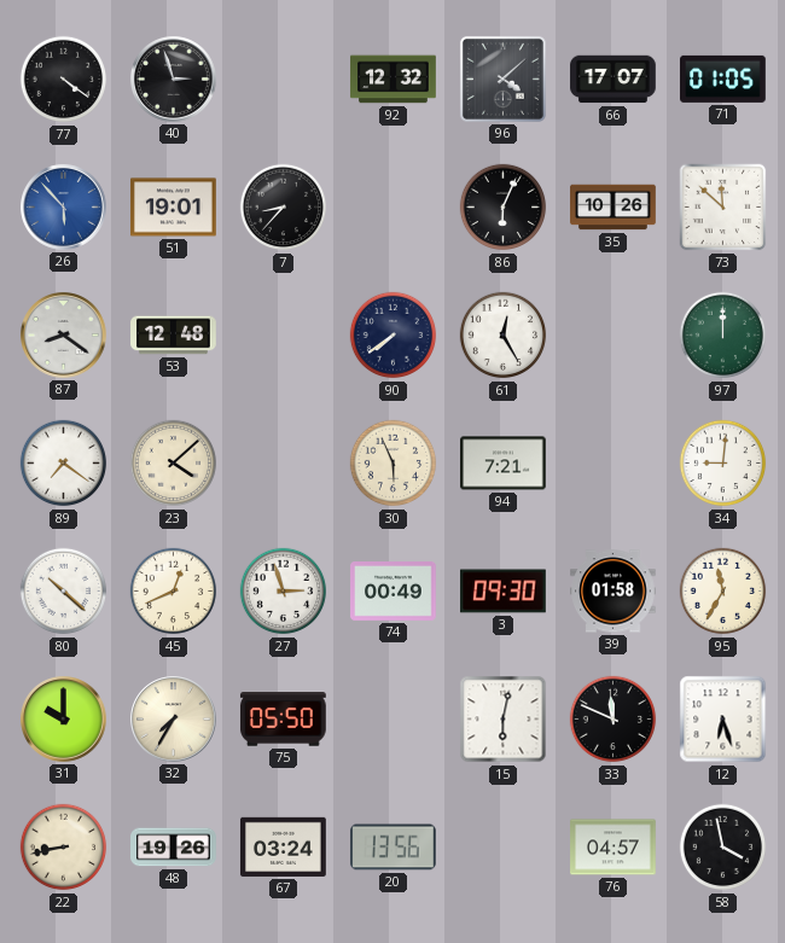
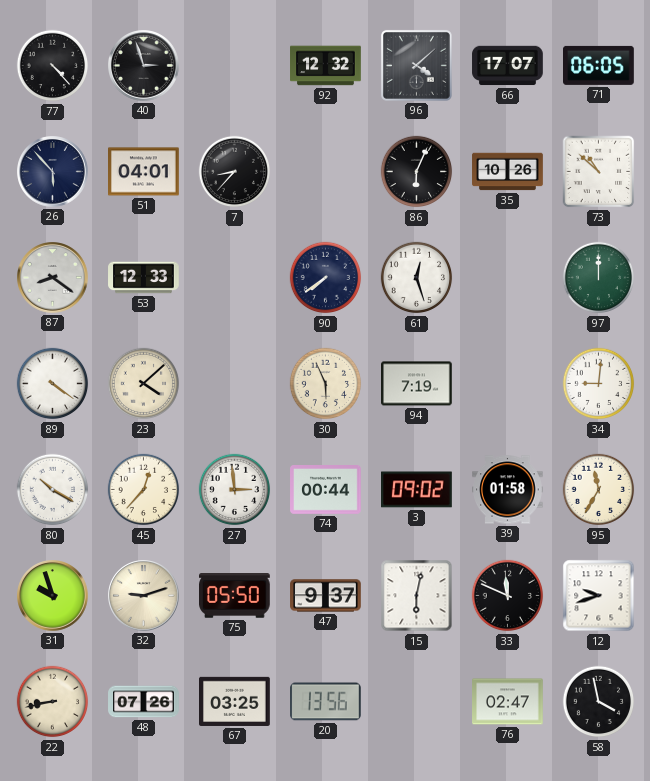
77: 4:21 -> 4:23
71: 01:05 -> 06:05
26 dial: blue -> navy
51: 19:01 -> 04:01
73: 11:52 -> 10:52
53: 12:48 -> 12:33
61: 12:25 -> 12:27
89: 7:21 -> 4:21
94: 7:21 -> 7:19
80: 10:22 -> 10:20
45: 12:41 -> 12:37
27: 2:57 -> 2:59
74: 00:49 -> 00:44
3: 09:30 -> 09:02
31: 10:00 -> 9:57
32: 7:35 -> 9:12
47: none -> 9:37
12: 6:27 -> 9:42
48: 19:26 -> 07:26
67: 03:24 -> 03:25
76: 04:57 -> 02:47
